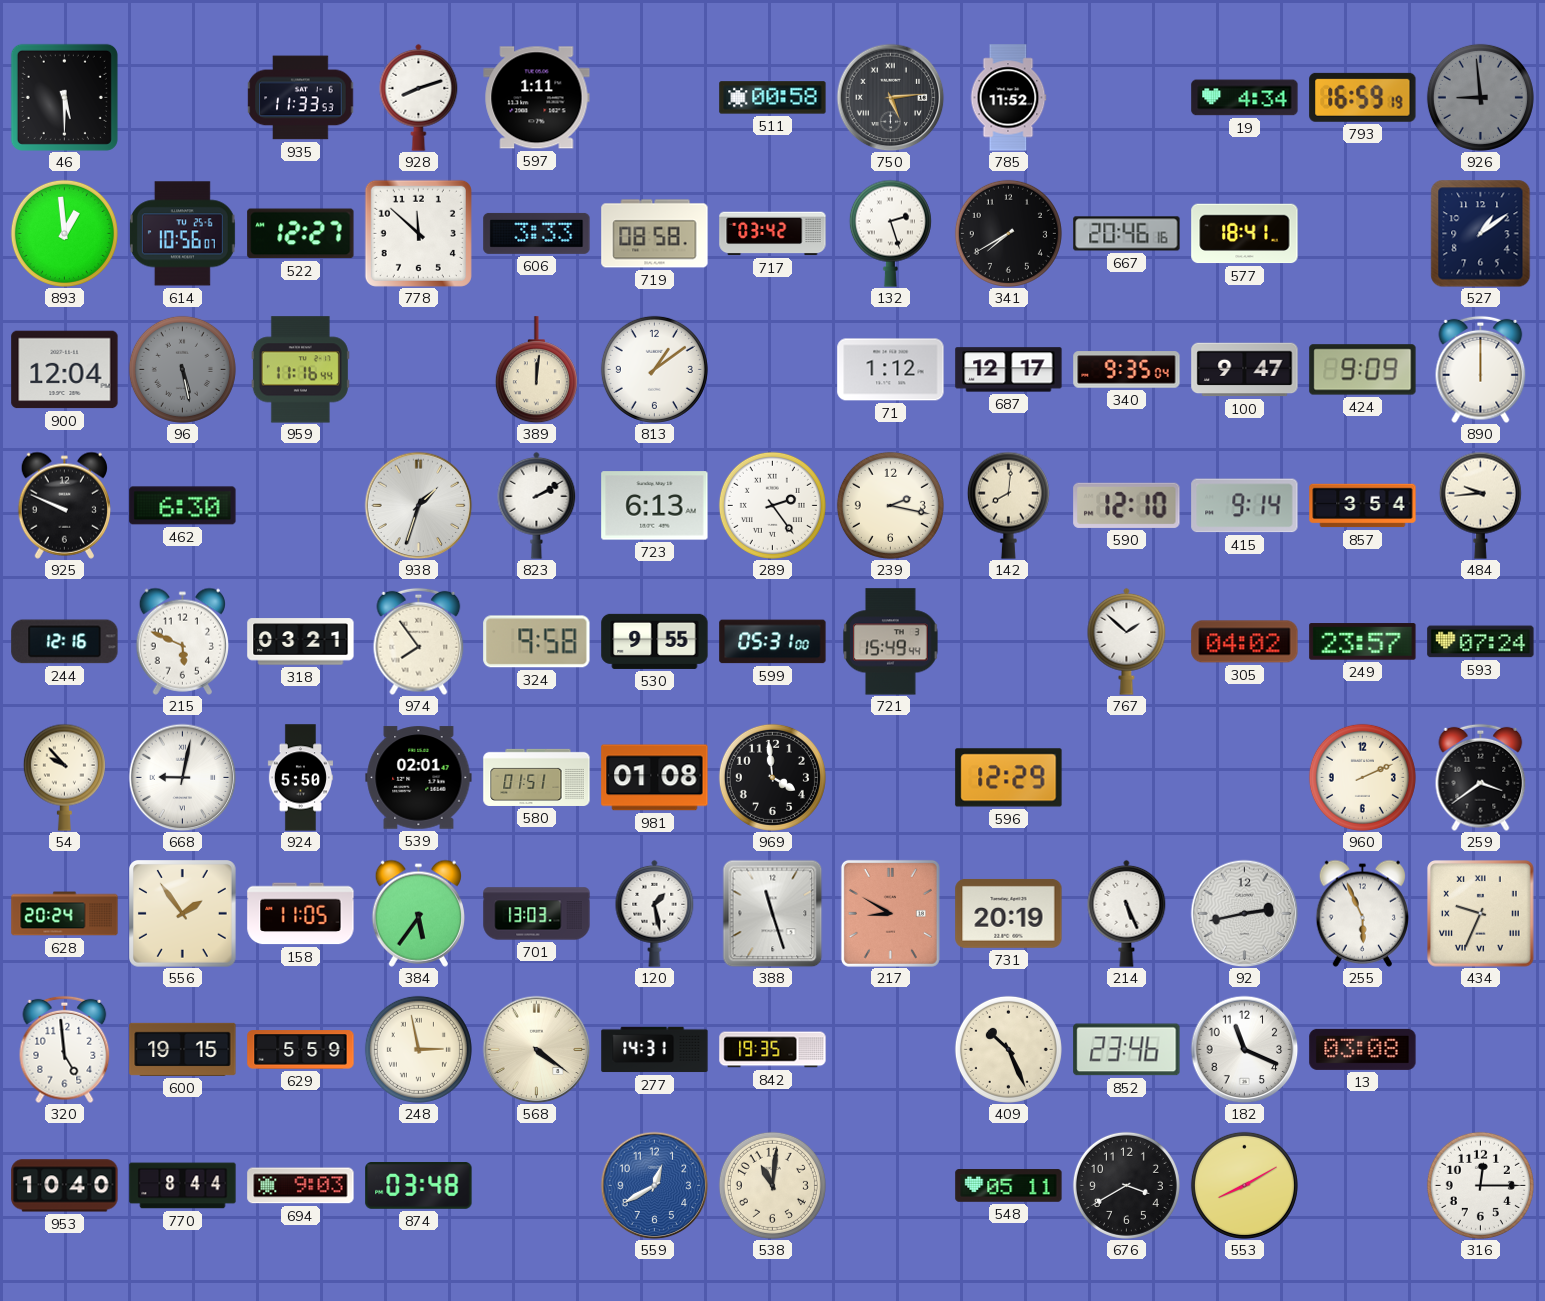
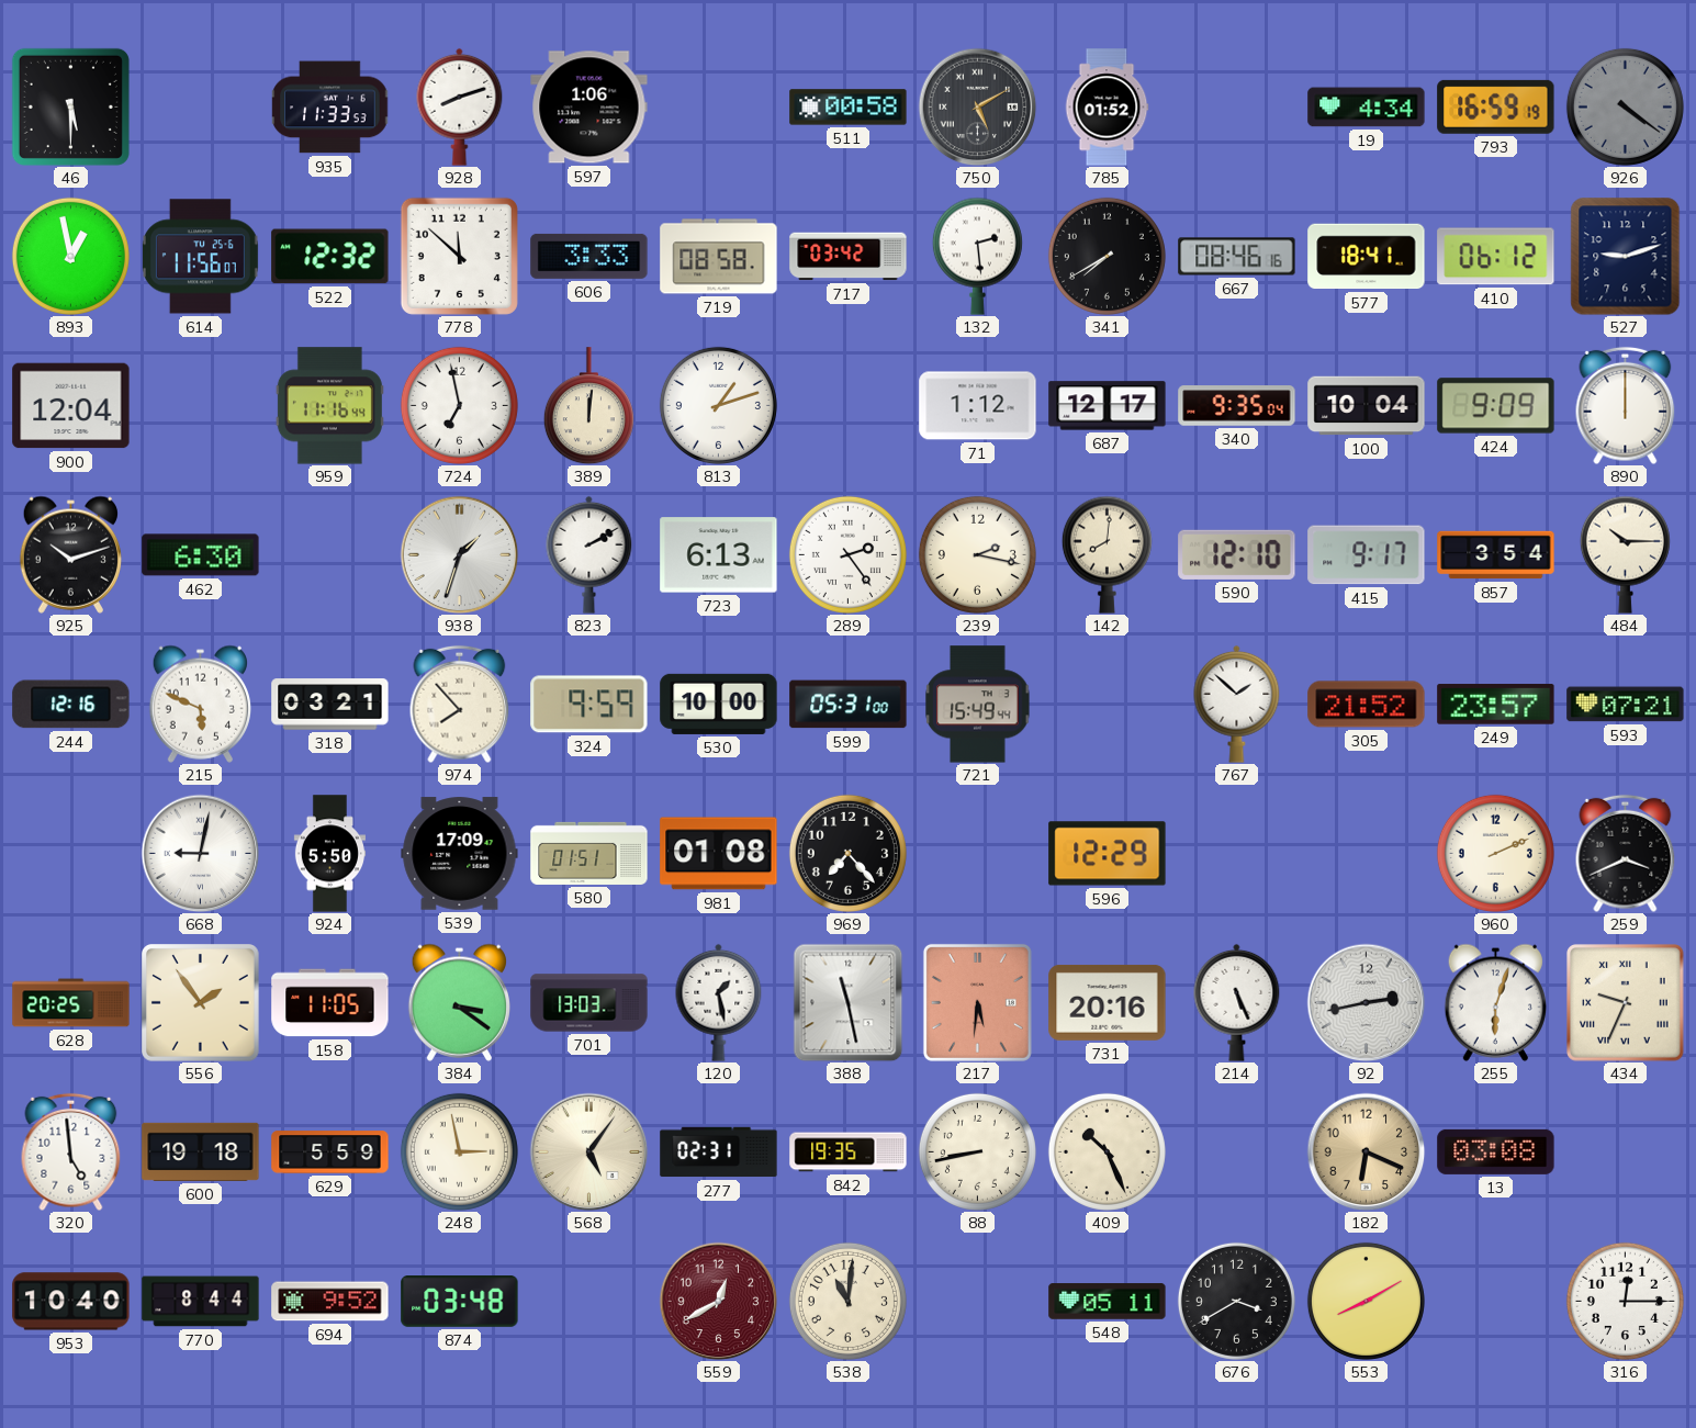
597: 1:11 -> 1:06
750: 5:14 -> 5:10
785: 11:52 -> 01:52
926: 8:59 -> 4:21
893: 12:59 -> 12:58
614: 10:56 -> 11:56
522: 12:27 -> 12:32
132: 2:27 -> 2:29
667: 20:46 -> 08:46
410: none -> 06:12
527: 1:09 -> 9:12
96: 5:28 -> none
724: none -> 6:58
813: 1:09 -> 1:12
100: 9:47 -> 10:04
925: 9:49 -> 10:12
415: 9:14 -> 9:17
484: 9:44 -> 10:15
974: 7:54 -> 7:53
324: 9:58 -> 9:59
530: 9:55 -> 10:00
305: 04:02 -> 21:52
593: 07:24 -> 07:21
54: 9:53 -> none
539: 02:01 -> 17:09
969: 3:59 -> 7:23
259: 3:39 -> 3:41
628: 20:24 -> 20:25
384: 5:36 -> 3:21
388: 11:27 -> 11:28
217: 8:50 -> 5:31
731: 20:19 -> 20:16
255: 5:56 -> 6:03
600: 19:15 -> 19:18
568: 4:21 -> 5:06
277: 14:31 -> 02:31
88: none -> 8:43
852: 23:46 -> none
182: 11:19 -> 6:19
182 dial: white -> champagne
694: 9:03 -> 9:52
559 dial: blue -> burgundy
